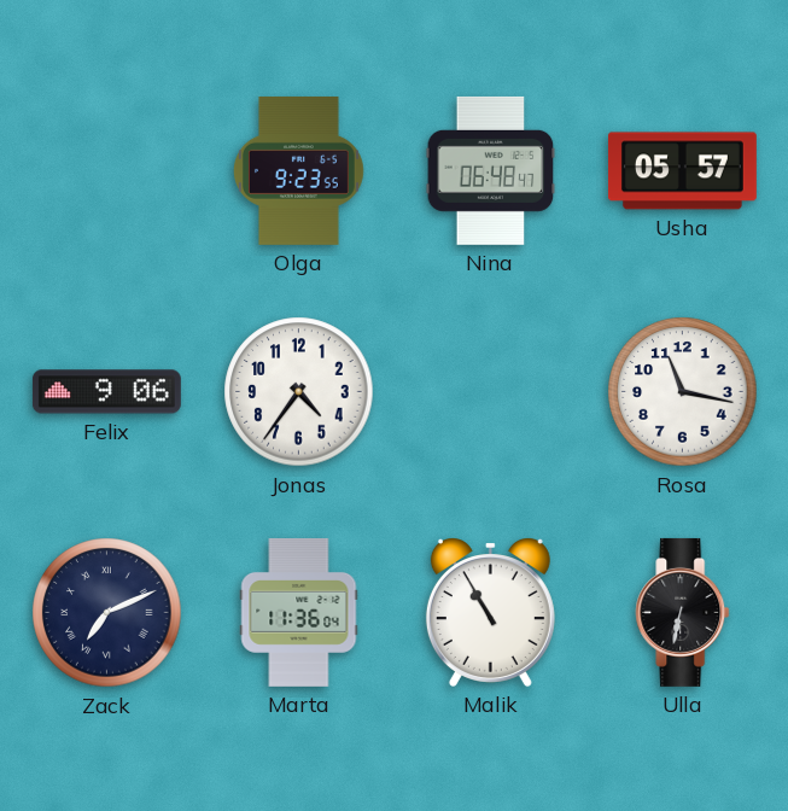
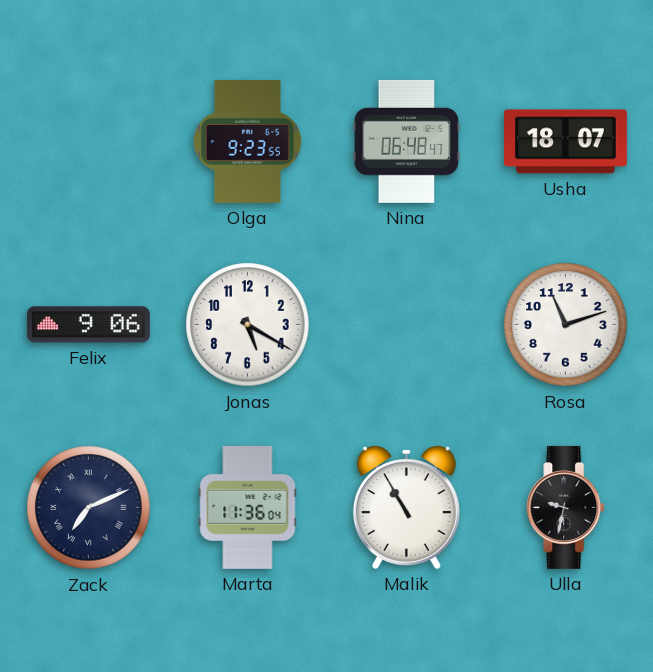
Usha: 05:57 -> 18:07
Jonas: 4:36 -> 5:20
Rosa: 11:17 -> 11:12
Ulla: 6:32 -> 9:32
